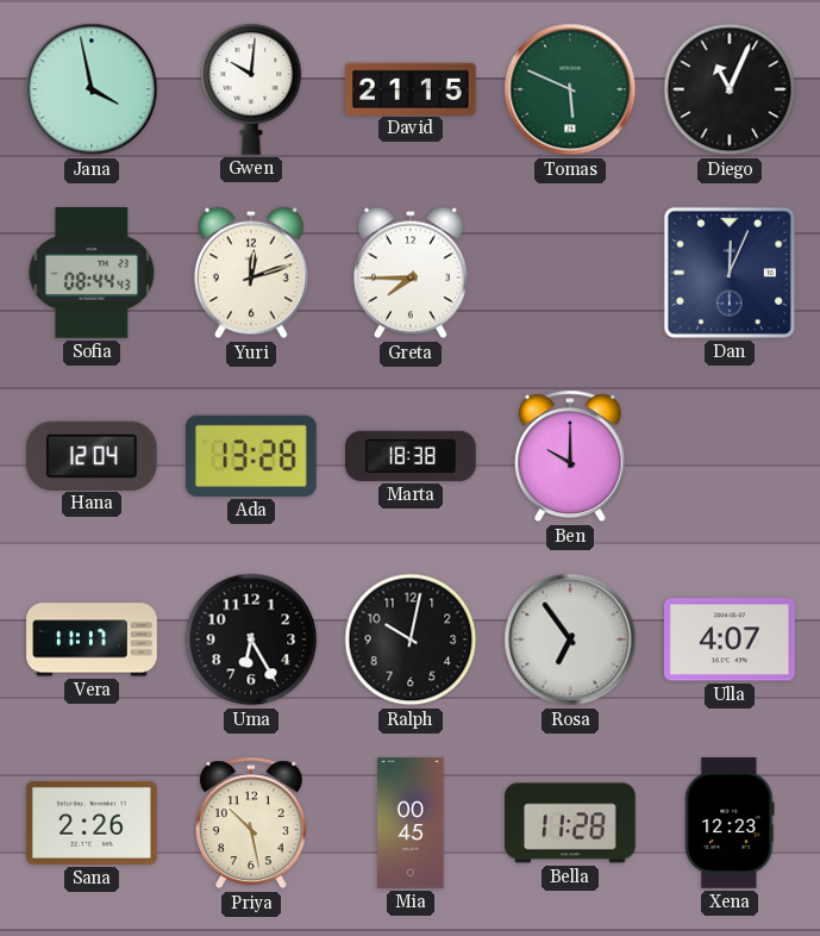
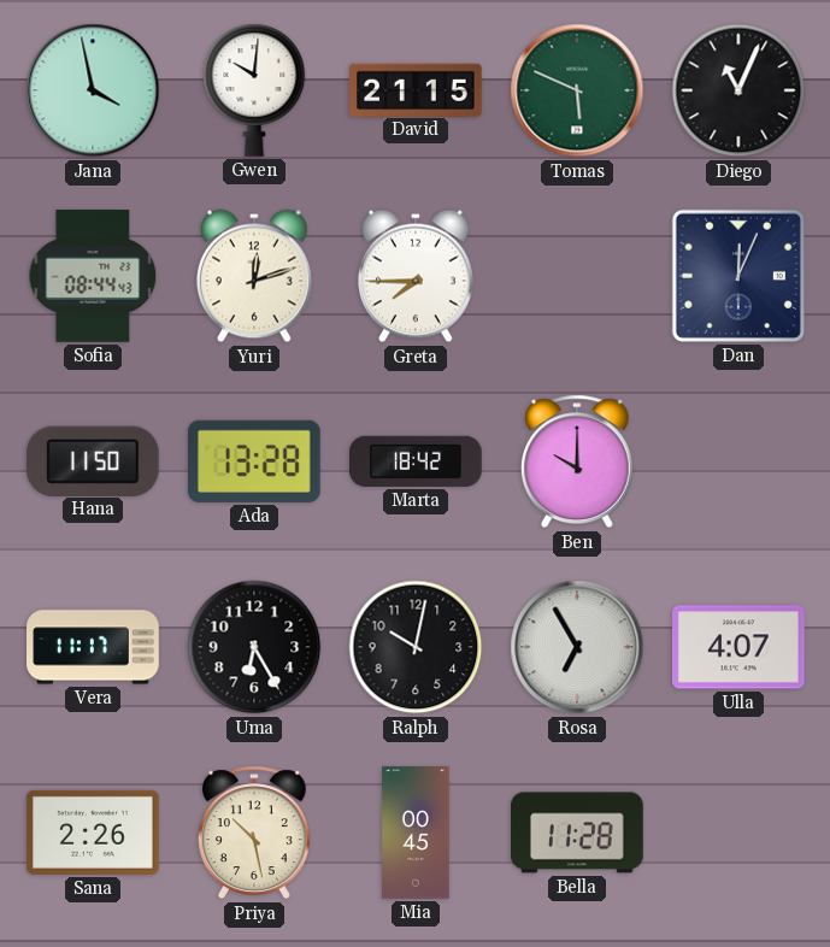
Hana: 12:04 -> 11:50
Marta: 18:38 -> 18:42
Rosa: 6:54 -> 6:55
Xena: 12:23 -> none
